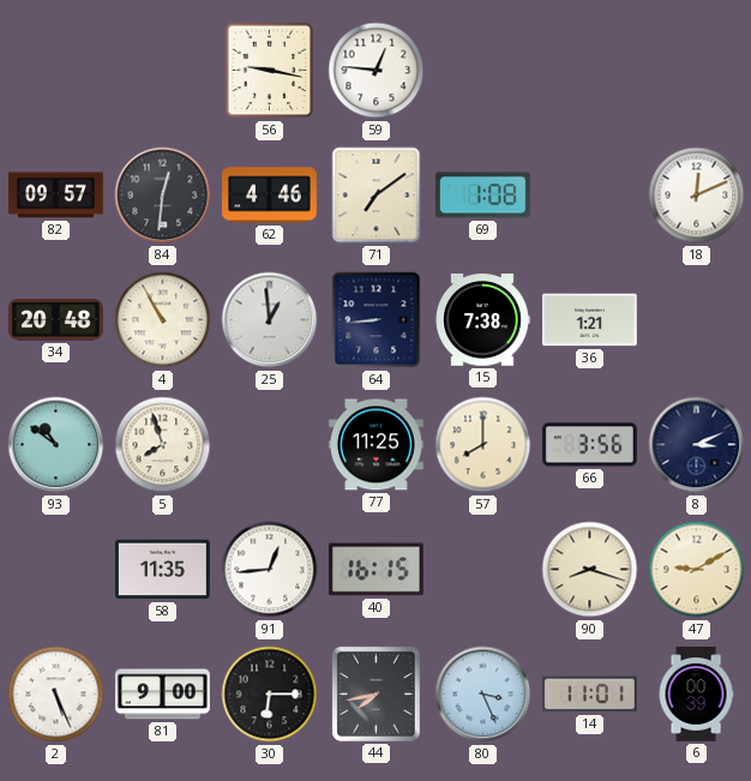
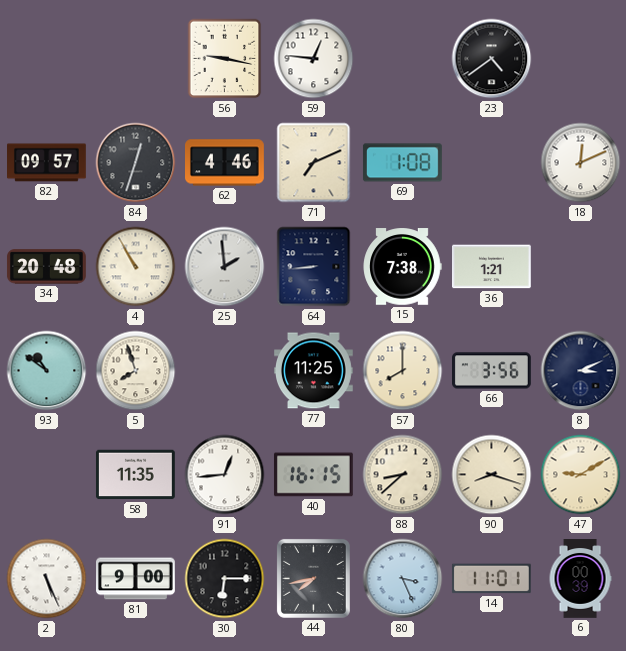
23: none -> 4:39
84: 12:31 -> 12:33
71: 7:09 -> 7:11
25: 12:59 -> 1:59
88: none -> 8:38
